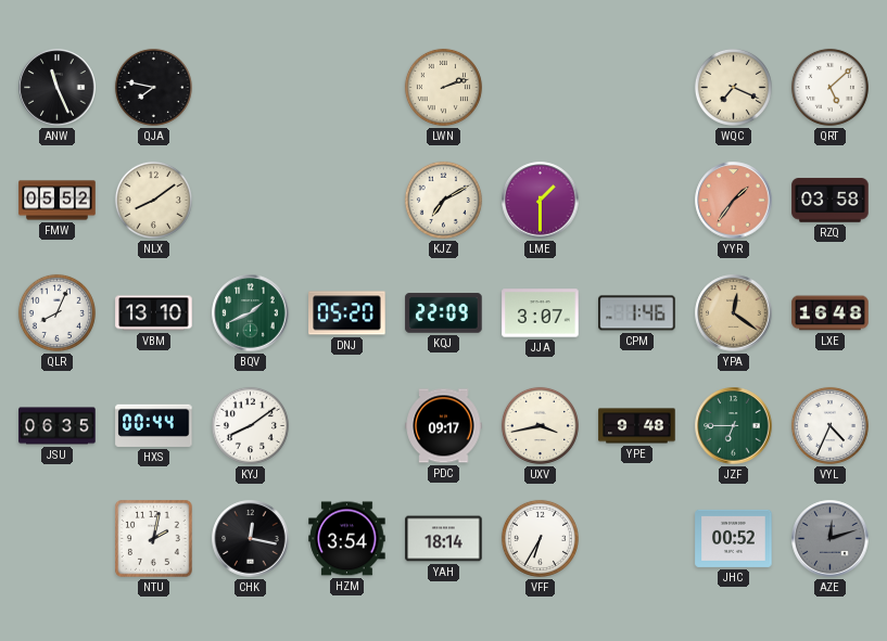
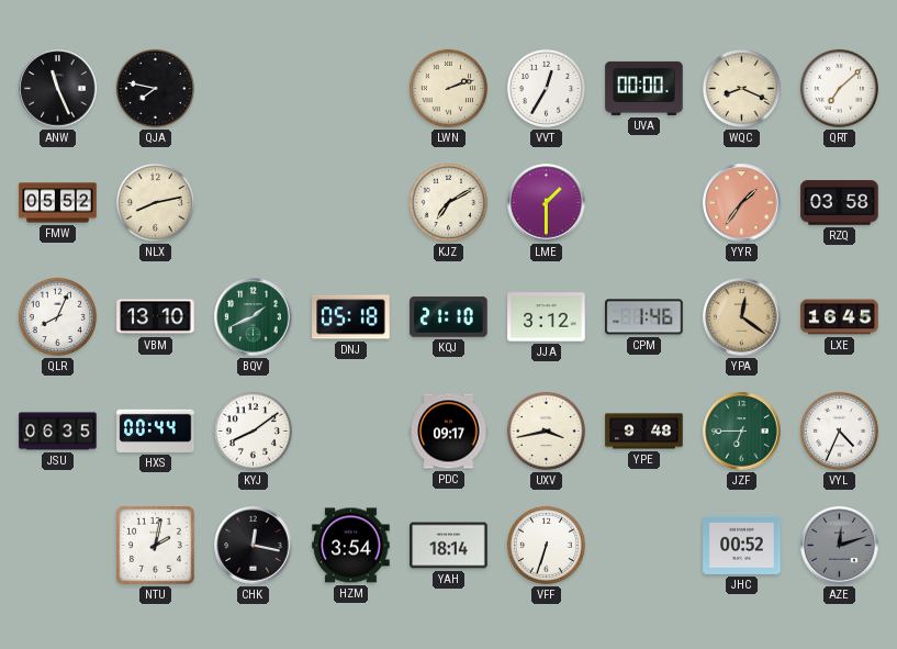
VVT: none -> 12:35
UVA: none -> 00:00
WQC: 7:19 -> 8:19
QRT: 5:08 -> 7:08
NLX: 8:09 -> 8:13
DNJ: 05:20 -> 05:18
KQJ: 22:09 -> 21:10
JJA: 3:07 -> 3:12
LXE: 16:48 -> 16:45
VFF: 6:35 -> 6:33
